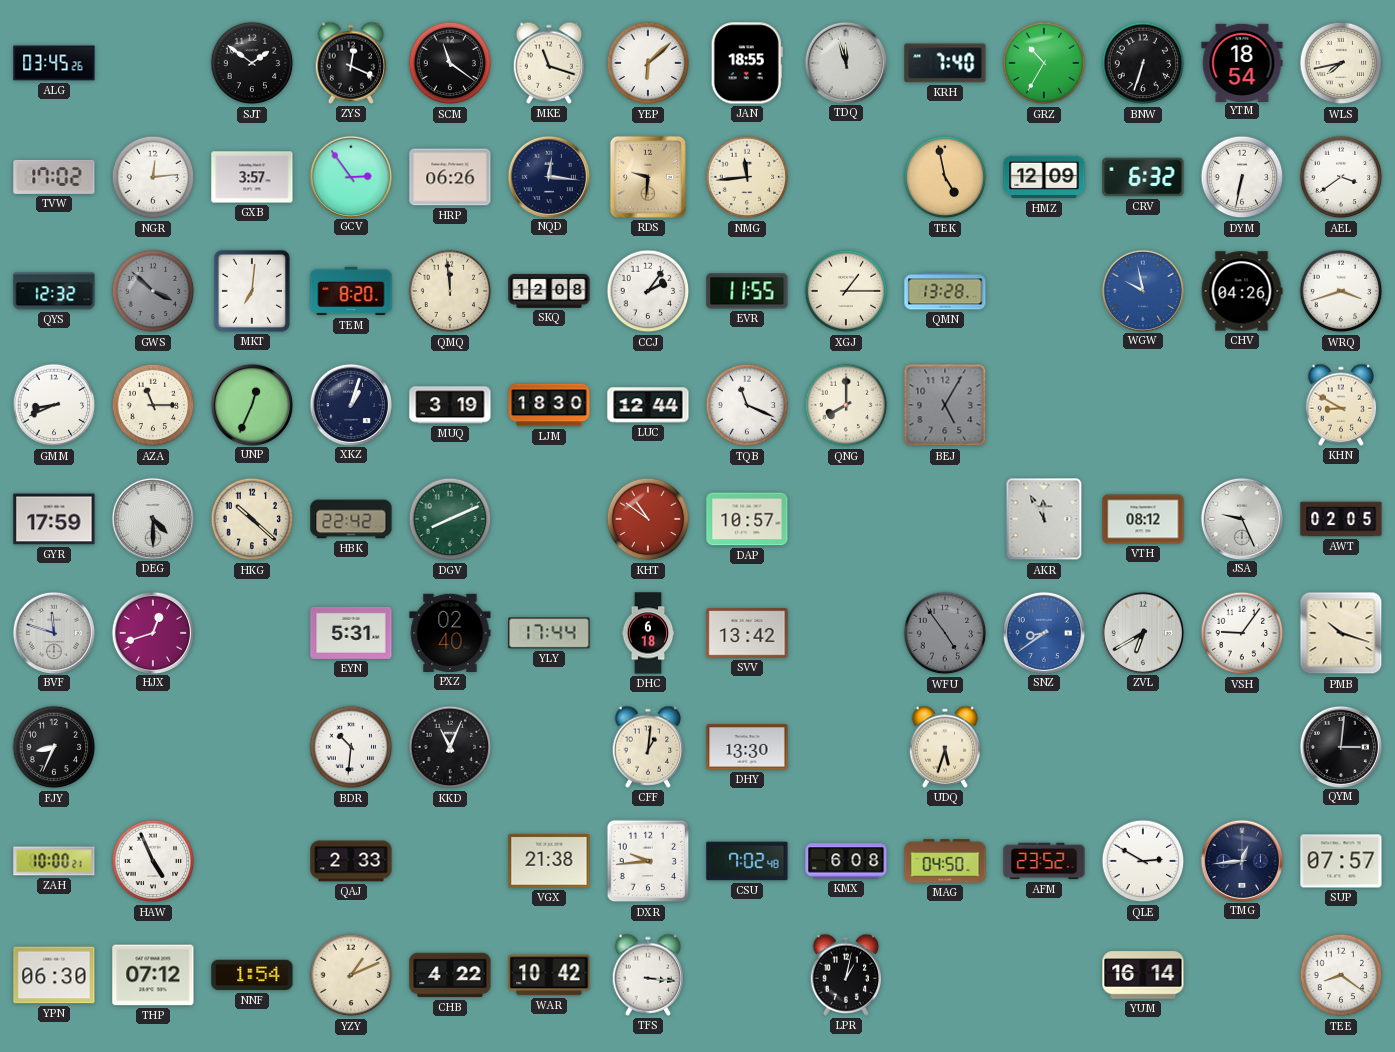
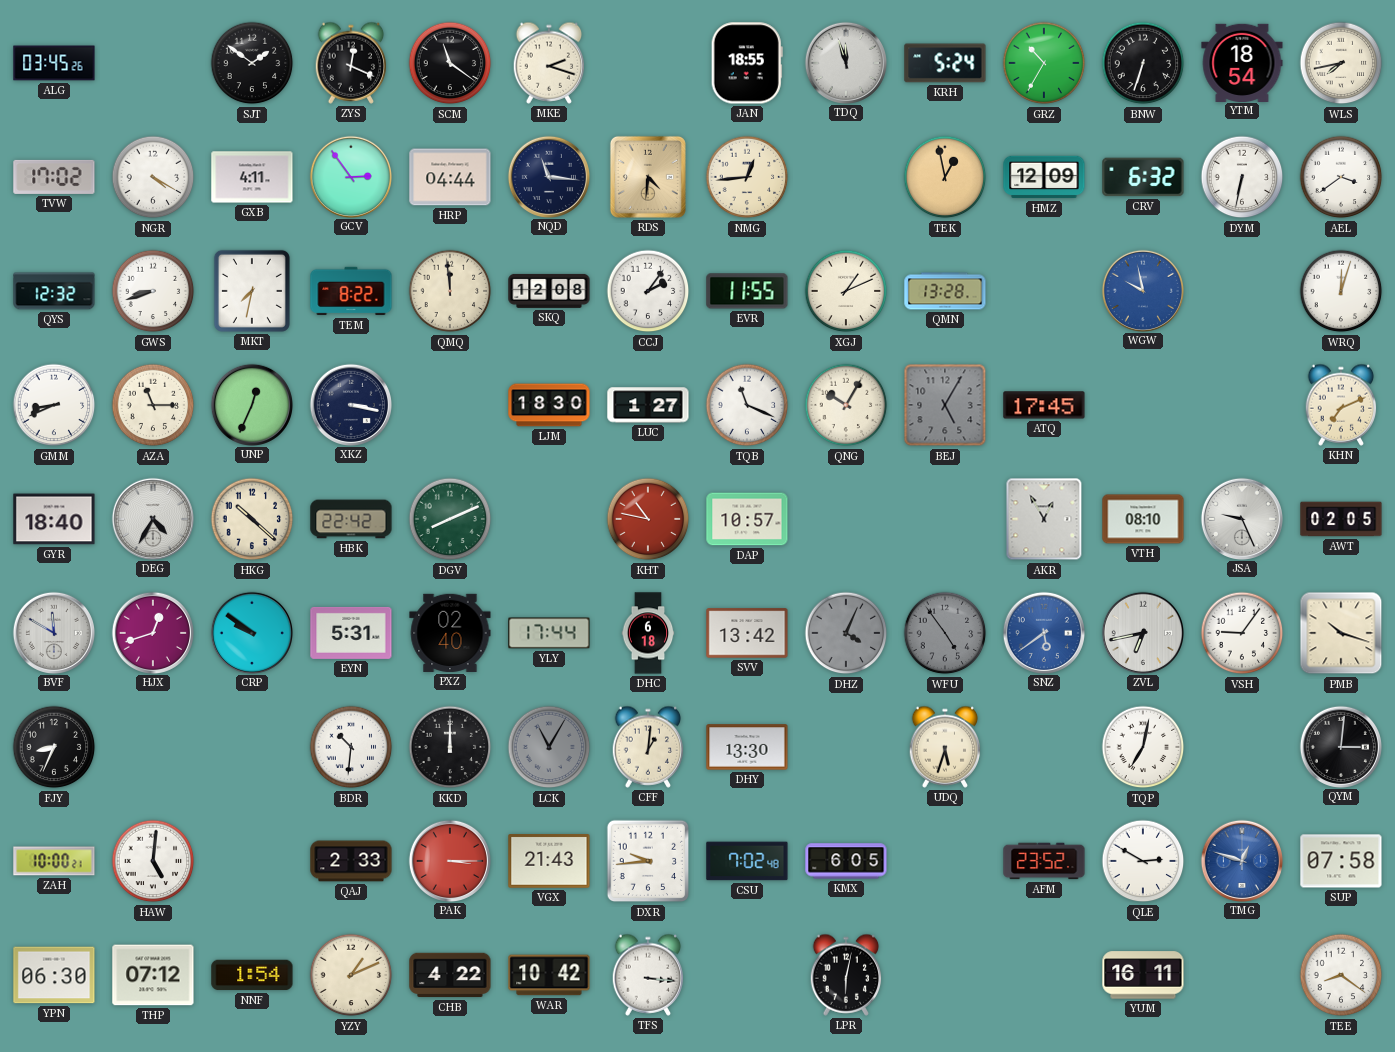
MKE: 11:18 -> 2:18
YEP: 6:08 -> none
KRH: 7:40 -> 5:24
NGR: 12:14 -> 4:20
GXB: 3:57 -> 4:11
HRP: 06:26 -> 04:44
NQD: 12:16 -> 11:16
RDS: 9:31 -> 4:31
NMG: 11:44 -> 12:44
TEK: 4:58 -> 12:58
GWS: 3:52 -> 8:42
GWS dial: grey -> white
MKT: 7:01 -> 7:32
TEM: 8:20 -> 8:22
XGJ: 1:15 -> 1:11
CHV: 04:26 -> none
WRQ: 3:42 -> 12:03
XKZ: 1:03 -> 3:17
MUQ: 3:19 -> none
LUC: 12:44 -> 1:27
QNG: 8:00 -> 10:05
ATQ: none -> 17:45
KHN: 8:50 -> 7:11
GYR: 17:59 -> 18:40
DEG: 4:30 -> 4:35
KHT: 10:51 -> 10:47
AKR: 11:55 -> 12:55
VTH: 08:12 -> 08:10
BVF: 11:48 -> 11:50
CRP: none -> 9:51
DHZ: none -> 4:04
SNZ: 8:39 -> 5:39
ZVL: 6:40 -> 6:43
KKD: 11:04 -> 12:00
LCK: none -> 11:05
TQP: none -> 7:02
HAW: 4:56 -> 5:01
PAK: none -> 3:15
VGX: 21:38 -> 21:43
KMX: 6:08 -> 6:05
MAG: 04:50 -> none
TMG: 12:44 -> 12:48
TMG dial: navy -> blue
SUP: 07:57 -> 07:58
LPR: 1:02 -> 6:02
YUM: 16:14 -> 16:11
